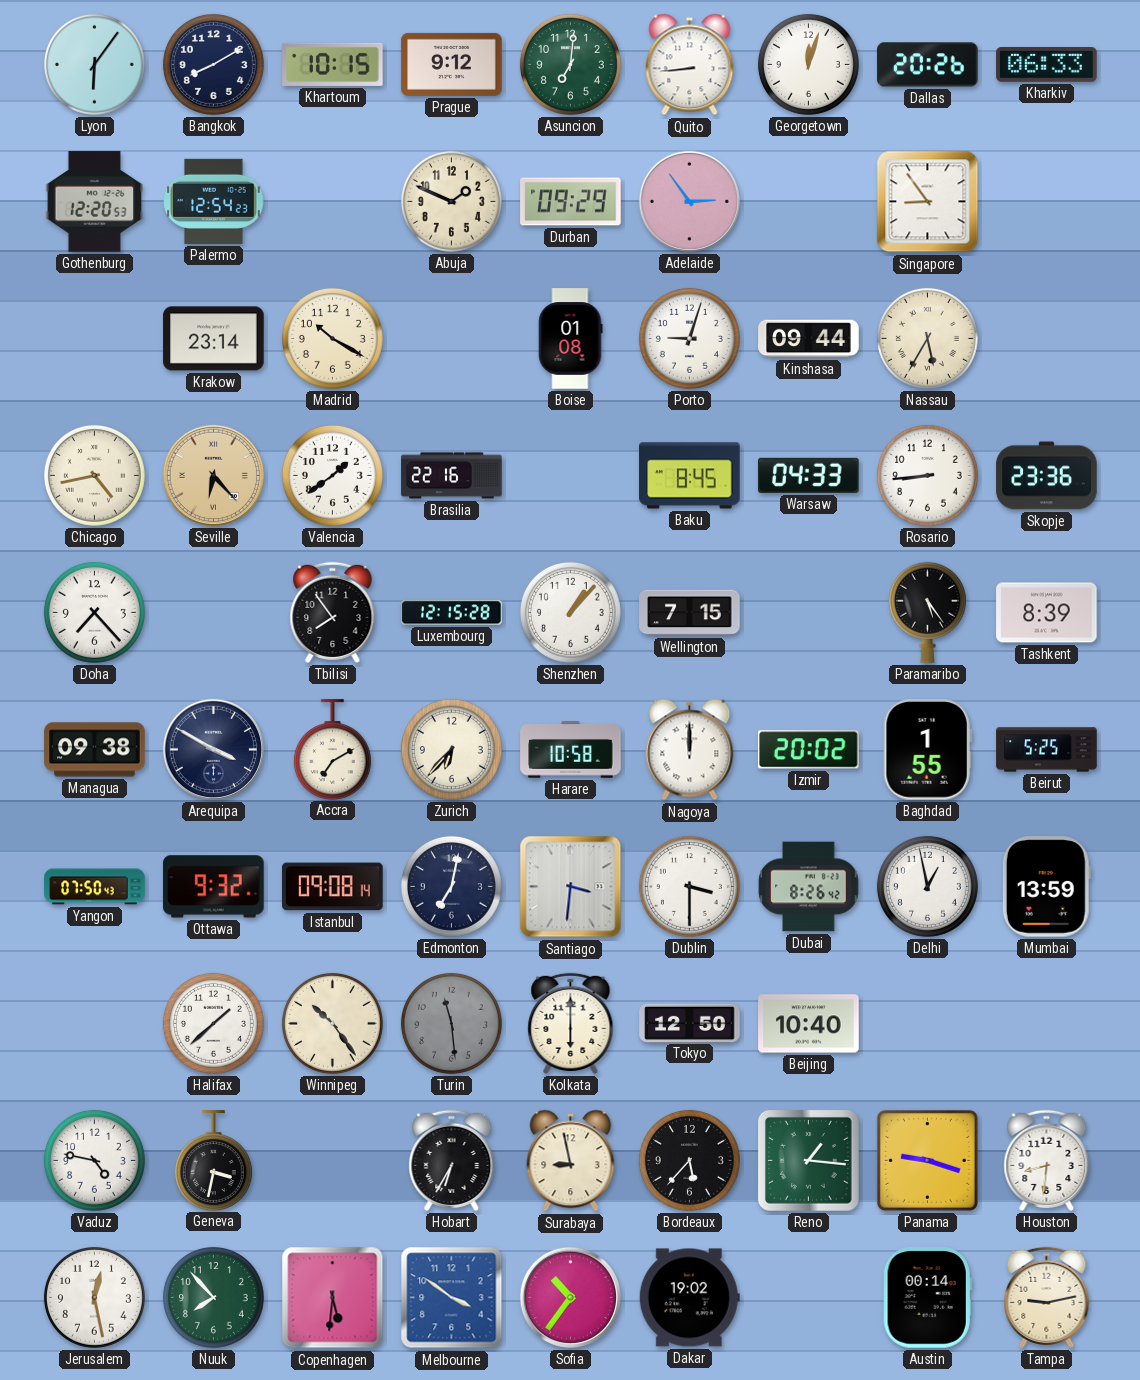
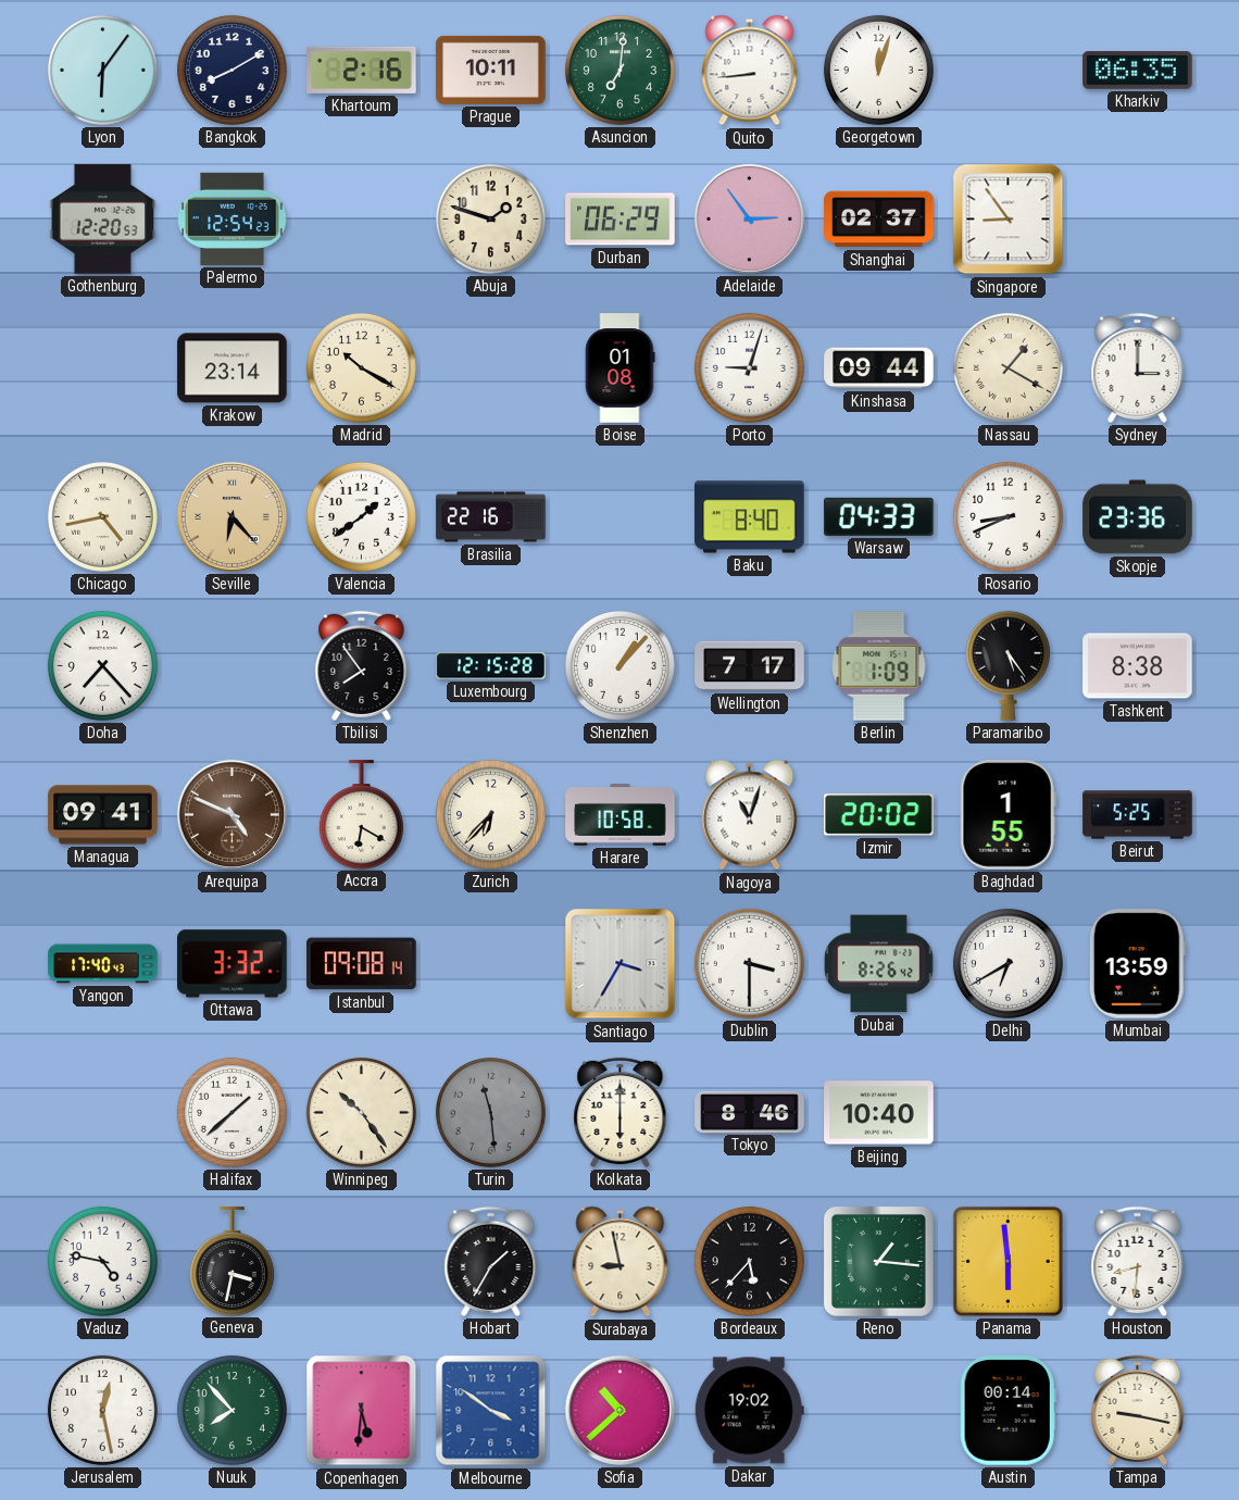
Khartoum: 10:15 -> 2:16
Prague: 9:12 -> 10:11
Dallas: 20:26 -> none
Kharkiv: 06:33 -> 06:35
Abuja: 1:49 -> 1:48
Durban: 09:29 -> 06:29
Shanghai: none -> 02:37
Nassau: 5:35 -> 1:20
Sydney: none -> 3:00
Baku: 8:45 -> 8:40
Rosario: 8:44 -> 8:41
Wellington: 7:15 -> 7:17
Berlin: none -> 1:09
Tashkent: 8:39 -> 8:38
Managua: 09:38 -> 09:41
Arequipa: 3:50 -> 4:49
Arequipa dial: navy -> brown
Accra: 7:10 -> 6:20
Nagoya: 12:00 -> 11:03
Yangon: 07:50 -> 17:40
Ottawa: 9:32 -> 3:32
Edmonton: 7:02 -> none
Santiago: 3:31 -> 3:35
Delhi: 12:58 -> 6:40
Tokyo: 12:50 -> 8:46
Hobart: 6:35 -> 1:35
Panama: 9:18 -> 5:59
Sofia: 10:36 -> 10:38
Tampa: 9:13 -> 9:17
